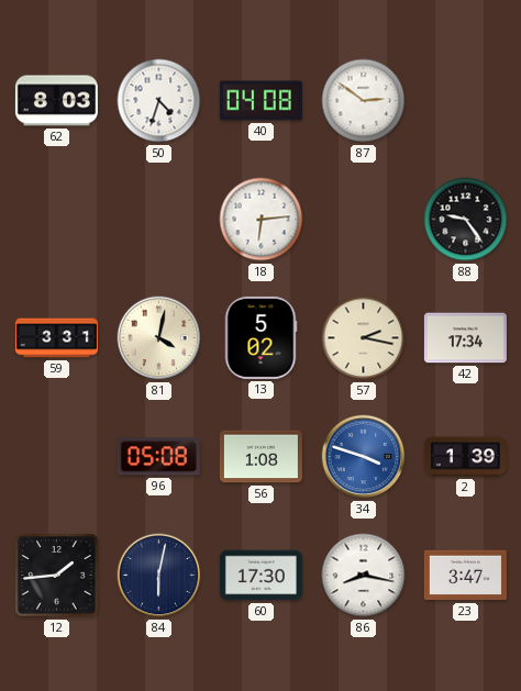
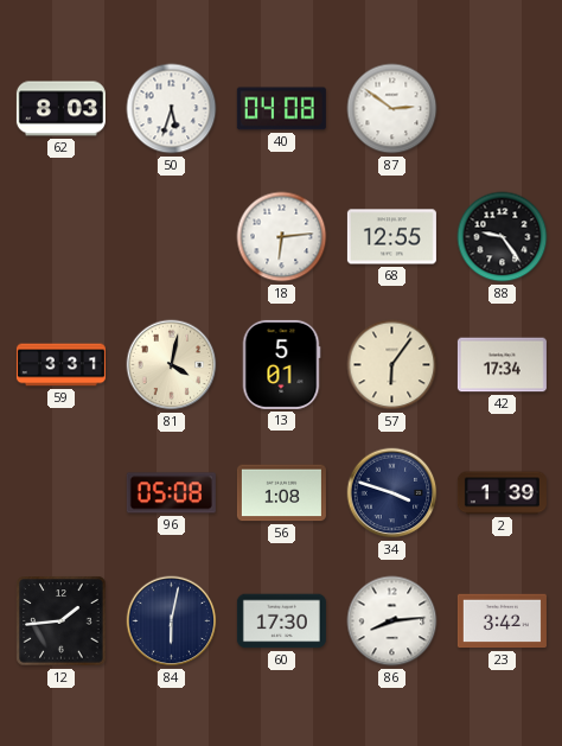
50: 4:33 -> 5:33
68: none -> 12:55
13: 5:02 -> 5:01
57: 2:17 -> 6:06
34 dial: blue -> navy
86: 8:17 -> 8:14
23: 3:47 -> 3:42
